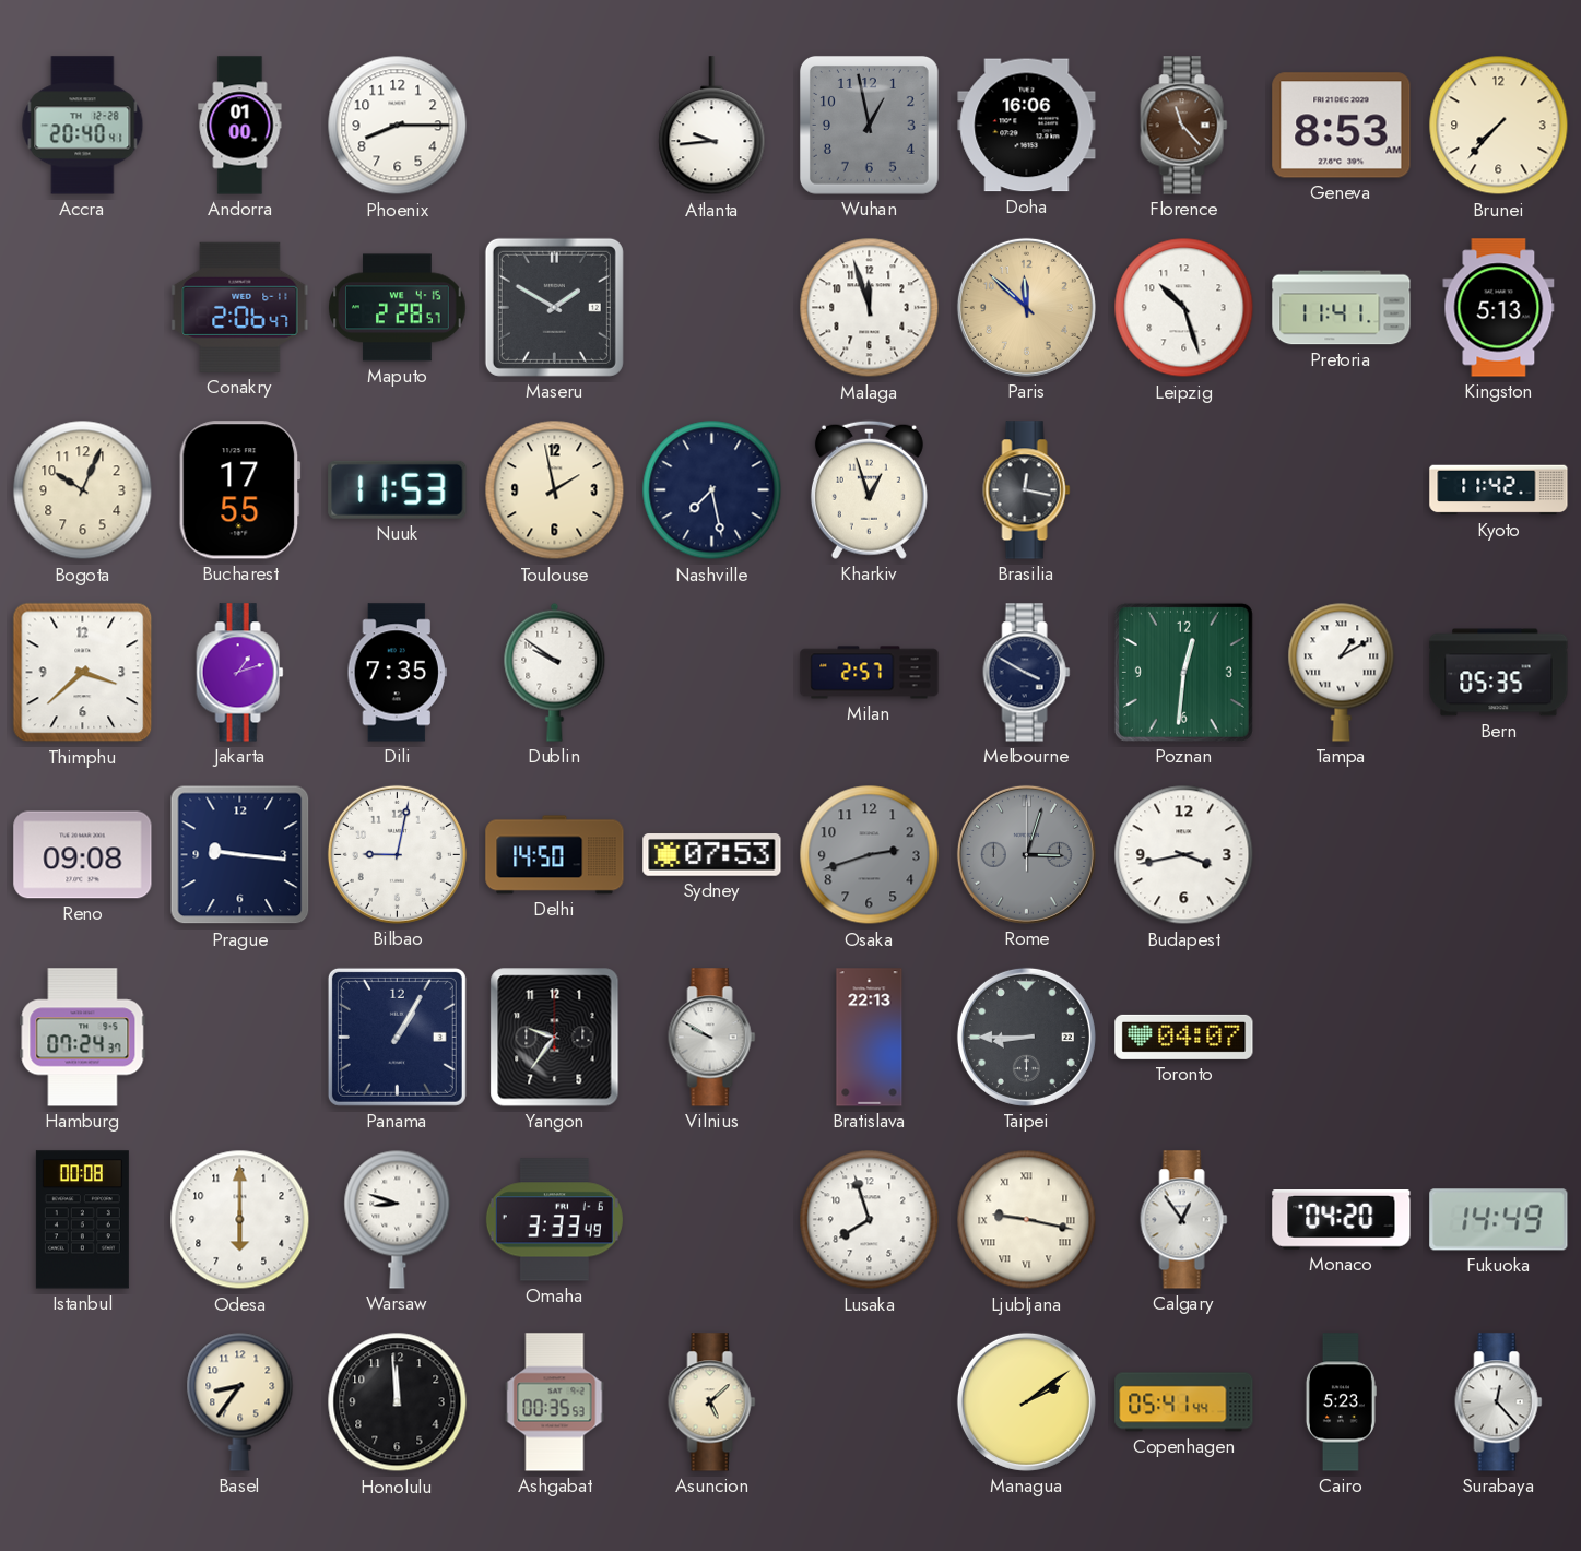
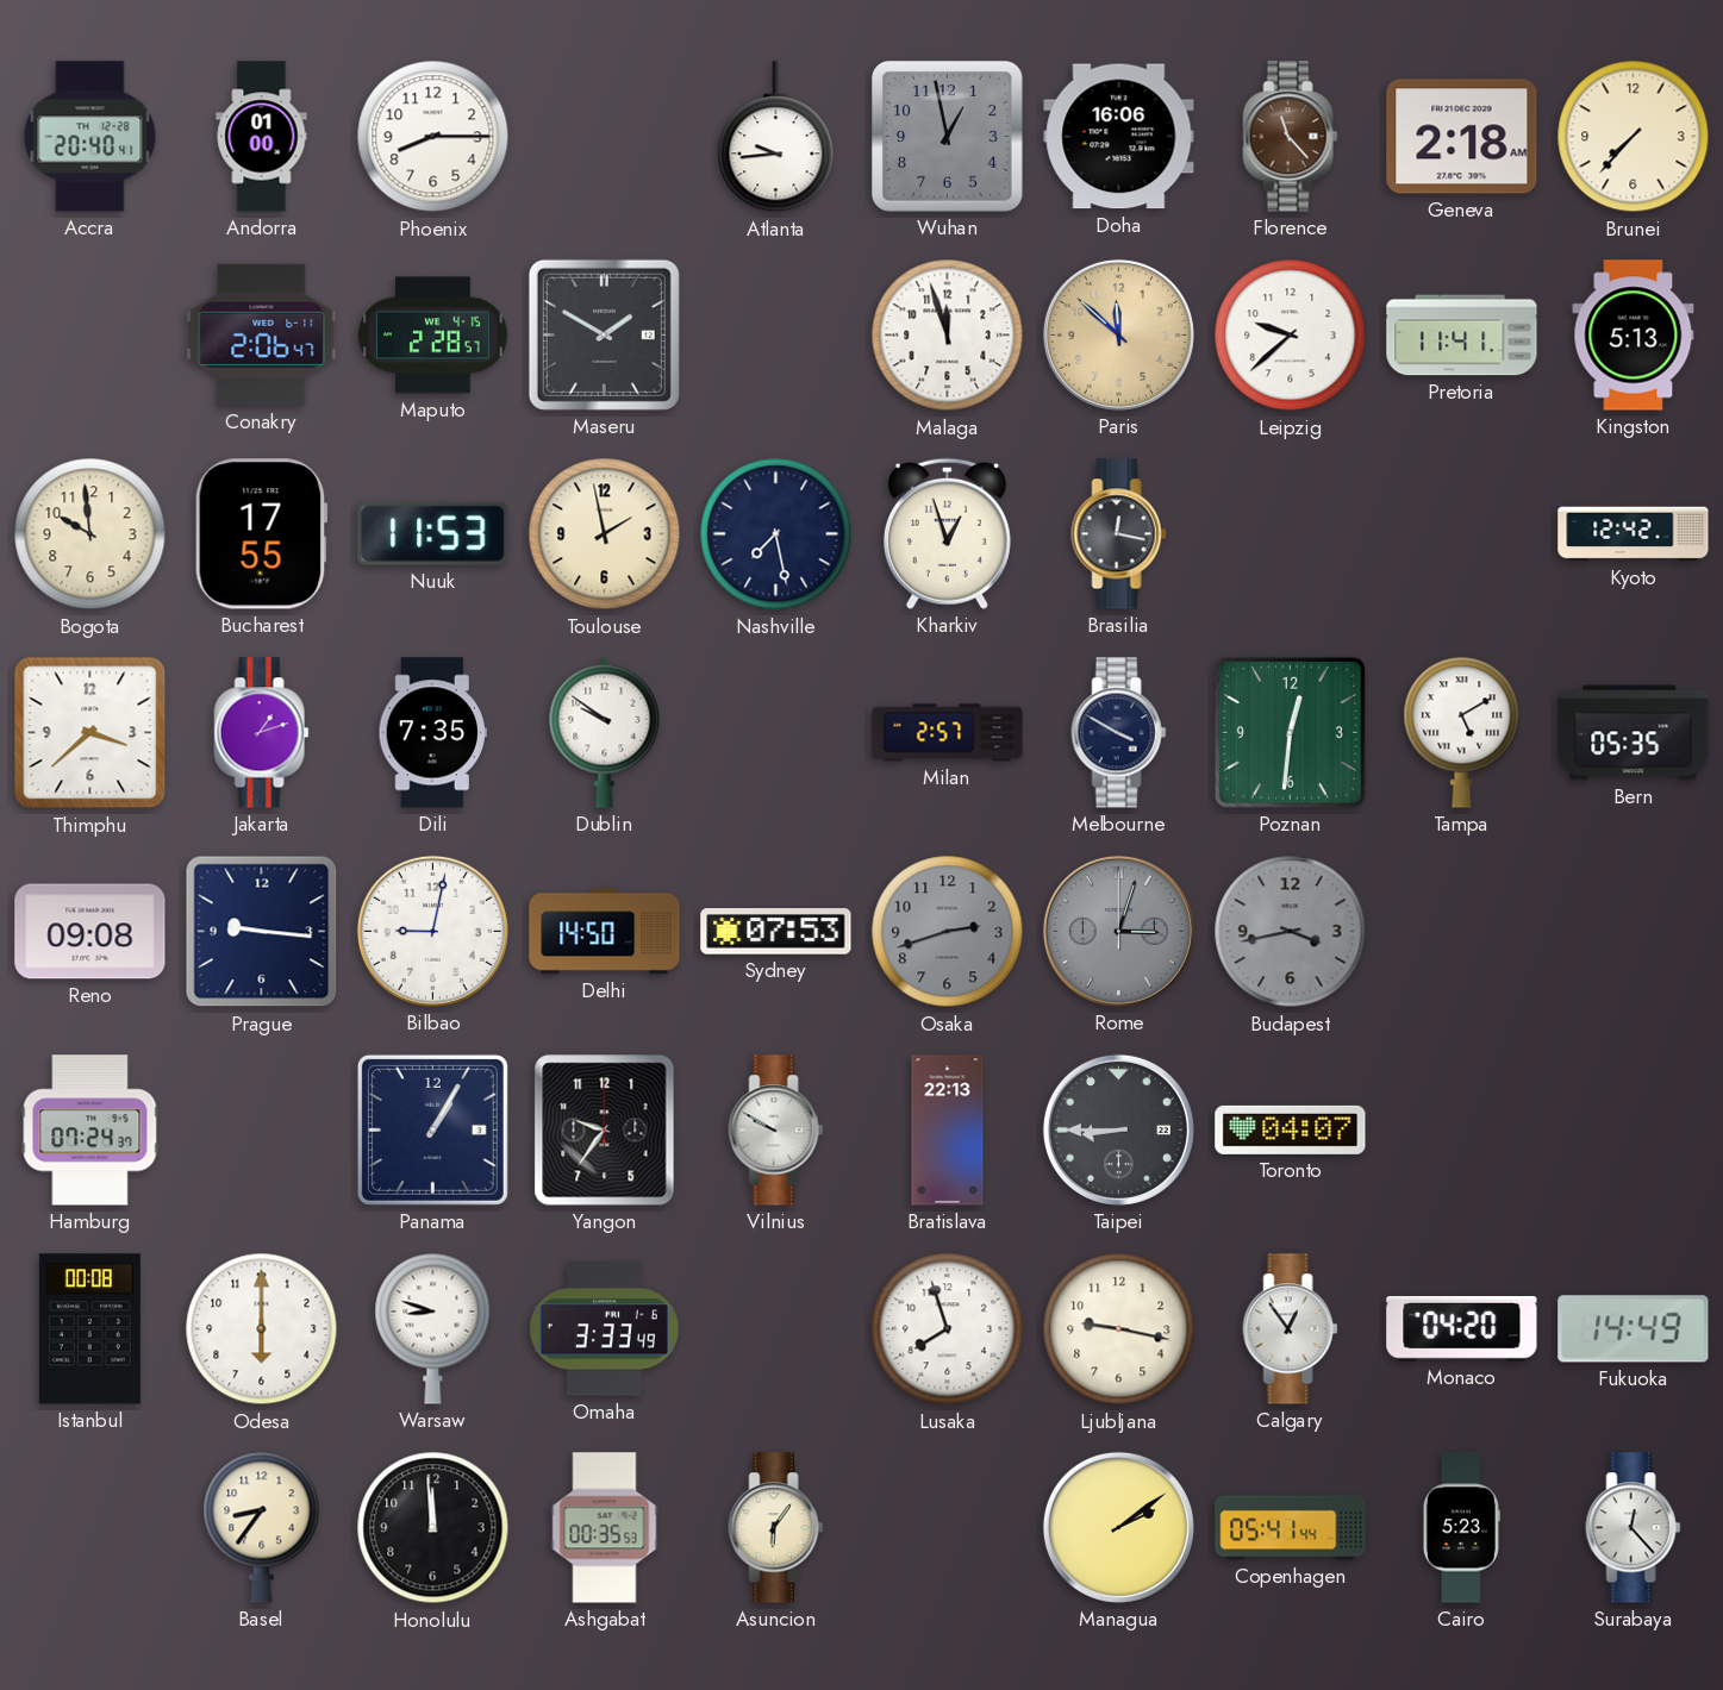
Geneva: 8:53 -> 2:18
Leipzig: 10:27 -> 9:38
Bogota: 10:04 -> 9:59
Kyoto: 11:42 -> 12:42
Tampa: 1:10 -> 5:10
Budapest dial: white -> grey
Ljubljana numerals: Roman -> Arabic
Asuncion: 5:08 -> 6:06
